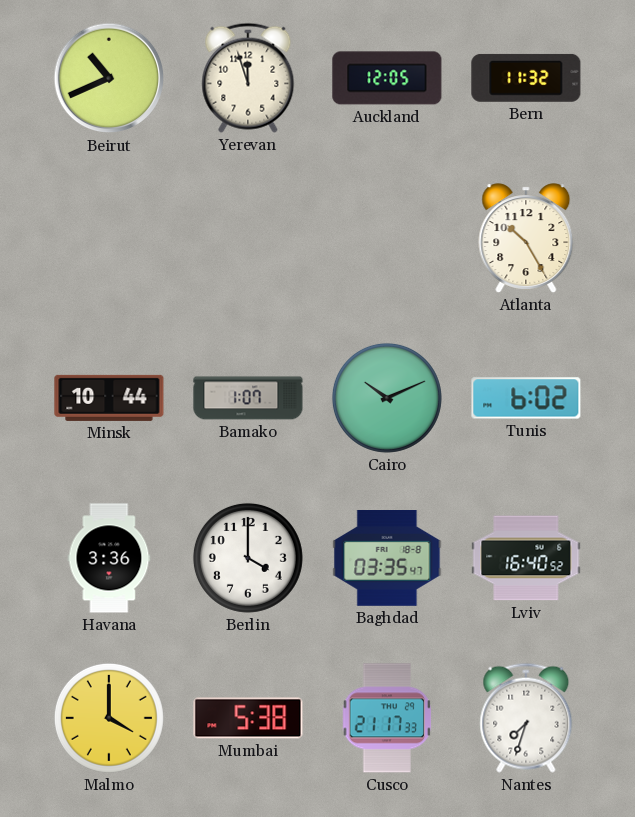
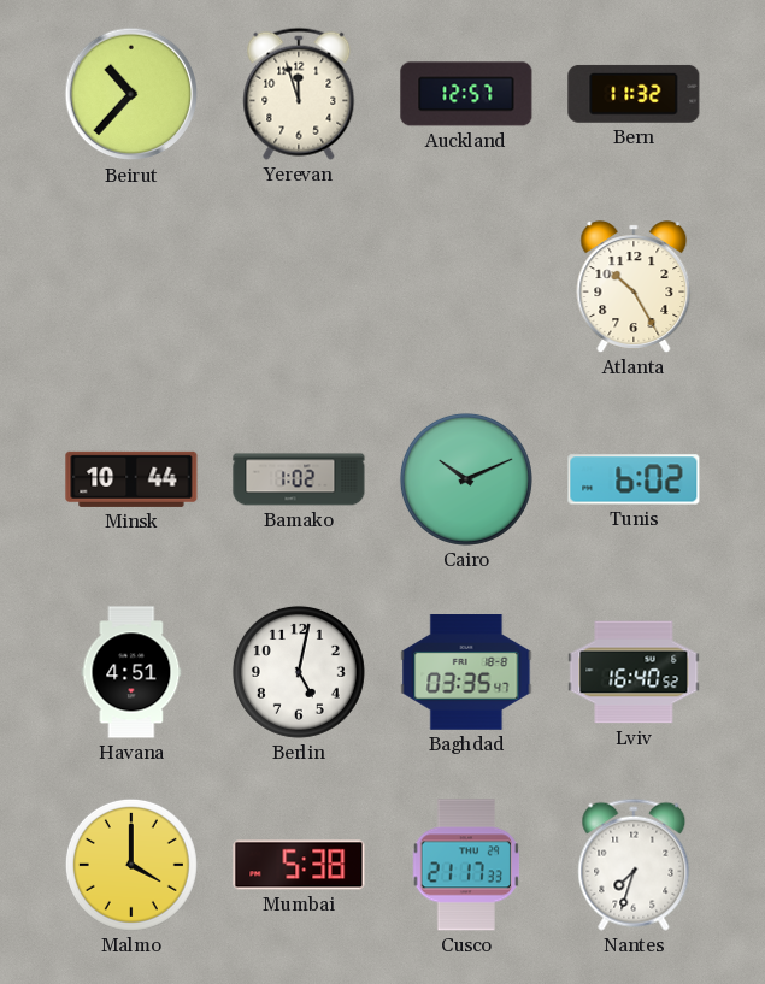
Beirut: 10:41 -> 10:37
Auckland: 12:05 -> 12:57
Bamako: 1:07 -> 1:02
Havana: 3:36 -> 4:51
Berlin: 4:00 -> 5:02
